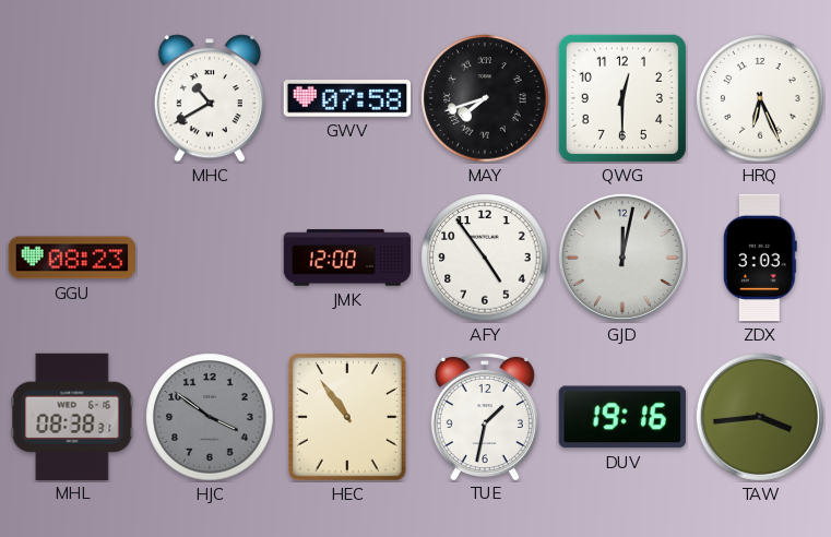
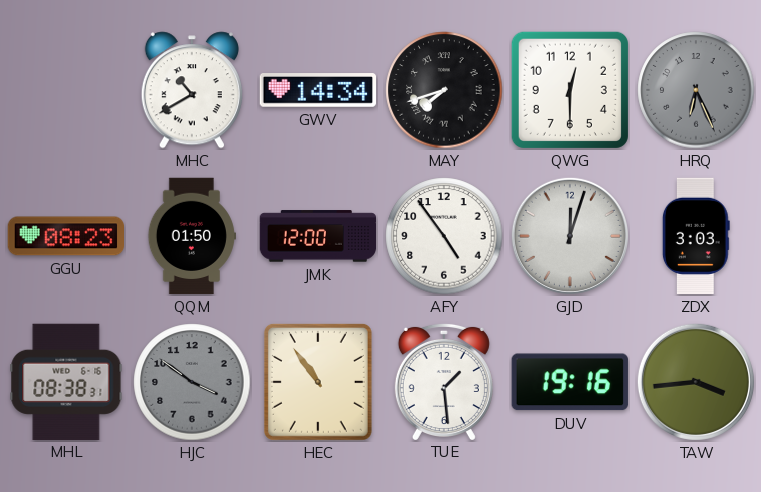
GWV: 07:58 -> 14:34
HRQ dial: white -> grey
QQM: none -> 01:50
GJD: 12:02 -> 12:03
TUE: 1:32 -> 1:29
